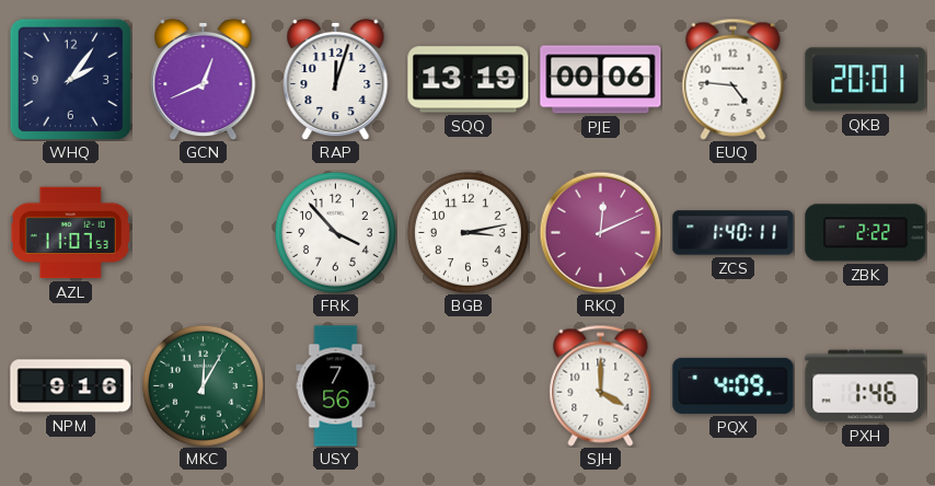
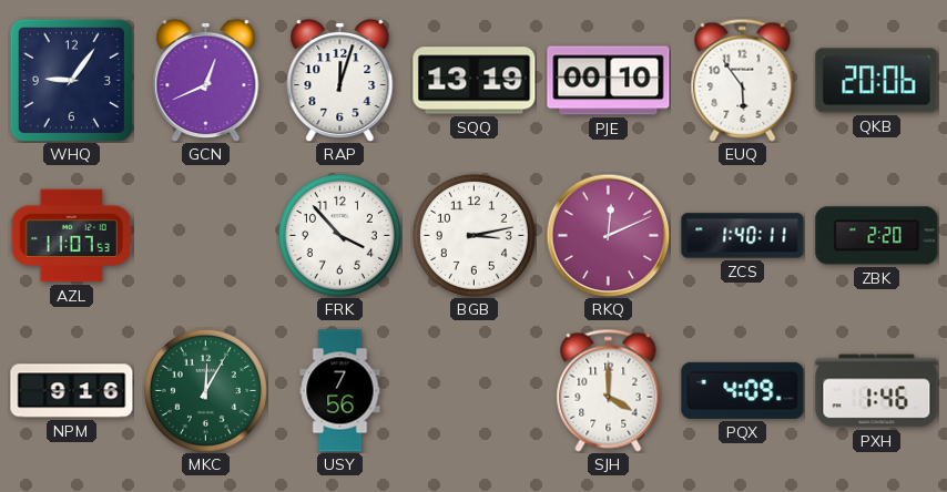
WHQ: 2:06 -> 9:06
PJE: 00:06 -> 00:10
EUQ: 4:46 -> 5:54
QKB: 20:01 -> 20:06
ZBK: 2:22 -> 2:20
